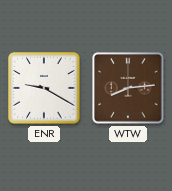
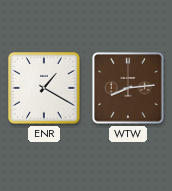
ENR: 9:20 -> 1:20
